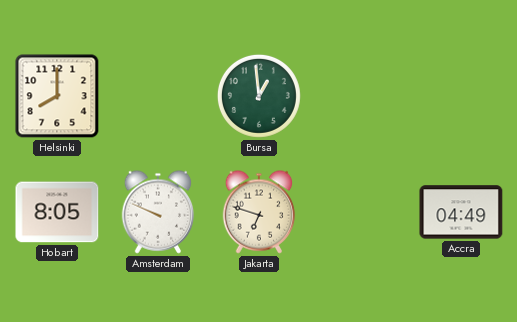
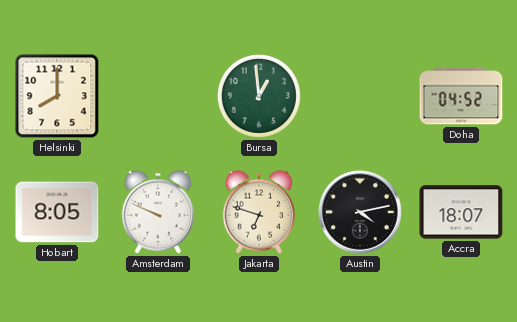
Doha: none -> 04:52
Austin: none -> 4:13
Accra: 04:49 -> 18:07
